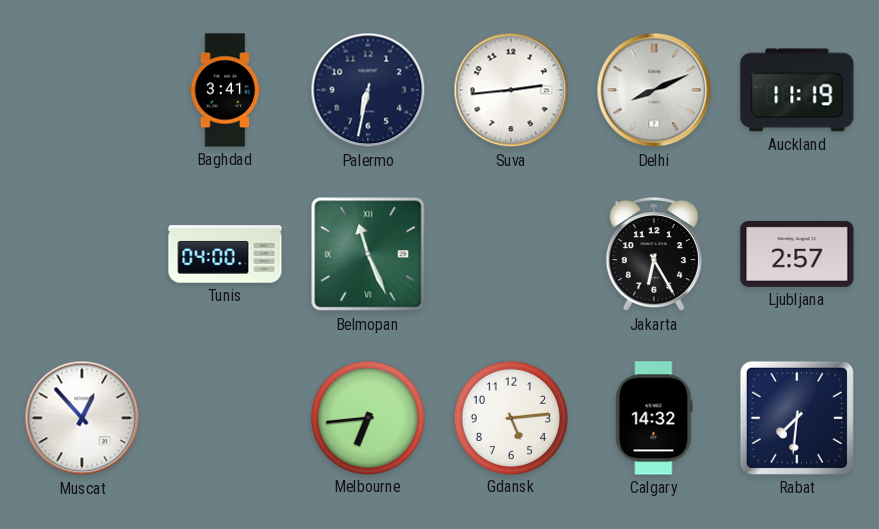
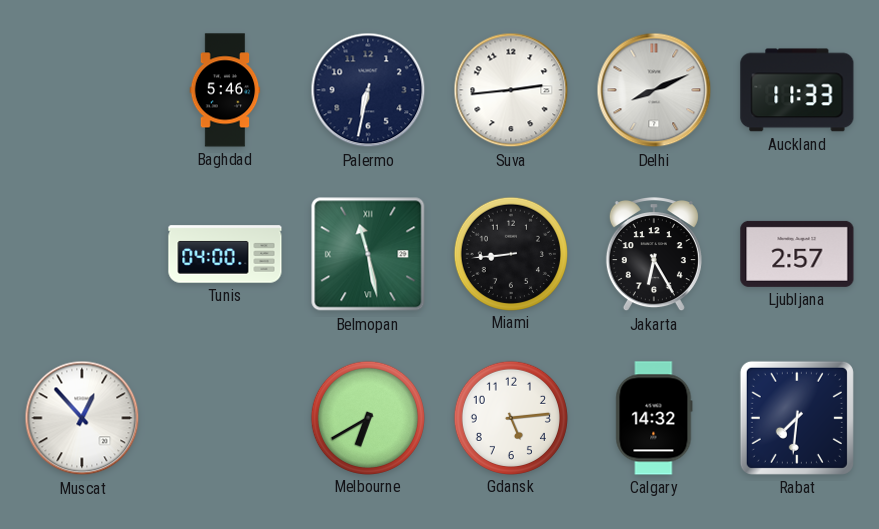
Baghdad: 3:41 -> 5:46
Auckland: 11:19 -> 11:33
Belmopan: 11:26 -> 11:28
Miami: none -> 8:44
Melbourne: 6:44 -> 6:40
